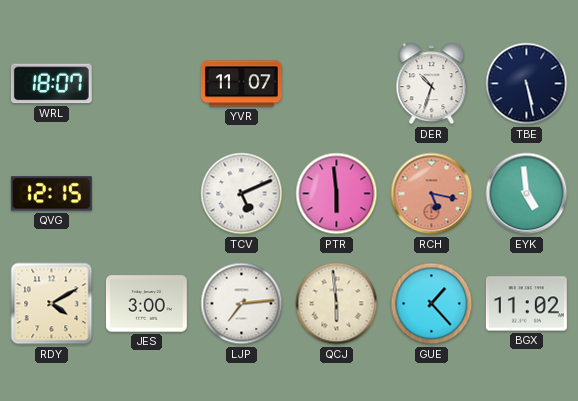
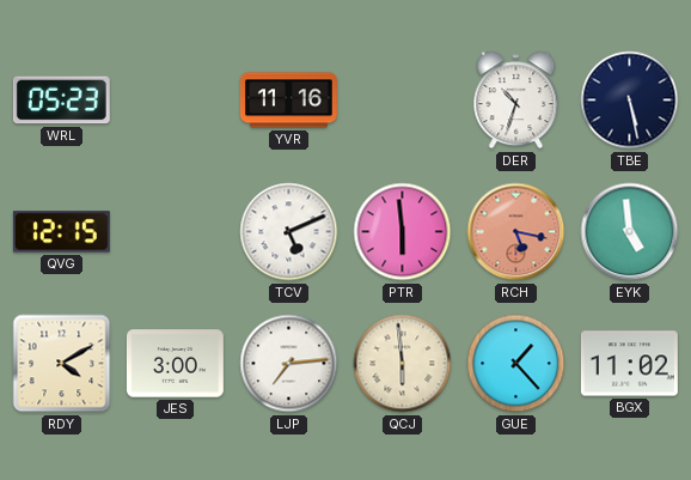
WRL: 18:07 -> 05:23
YVR: 11:07 -> 11:16
